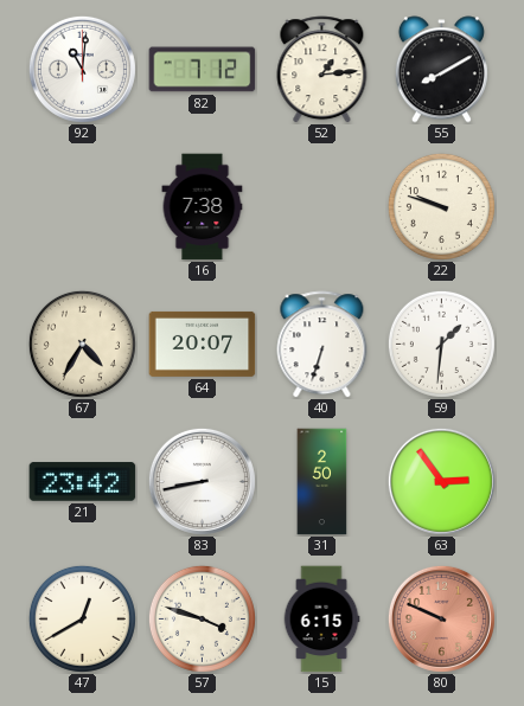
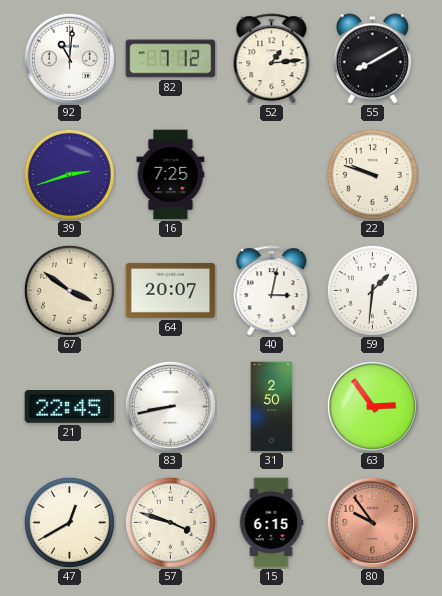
39: none -> 2:42
16: 7:38 -> 7:25
67: 4:35 -> 3:51
40: 6:33 -> 3:02
21: 23:42 -> 22:45
80: 9:49 -> 9:54
